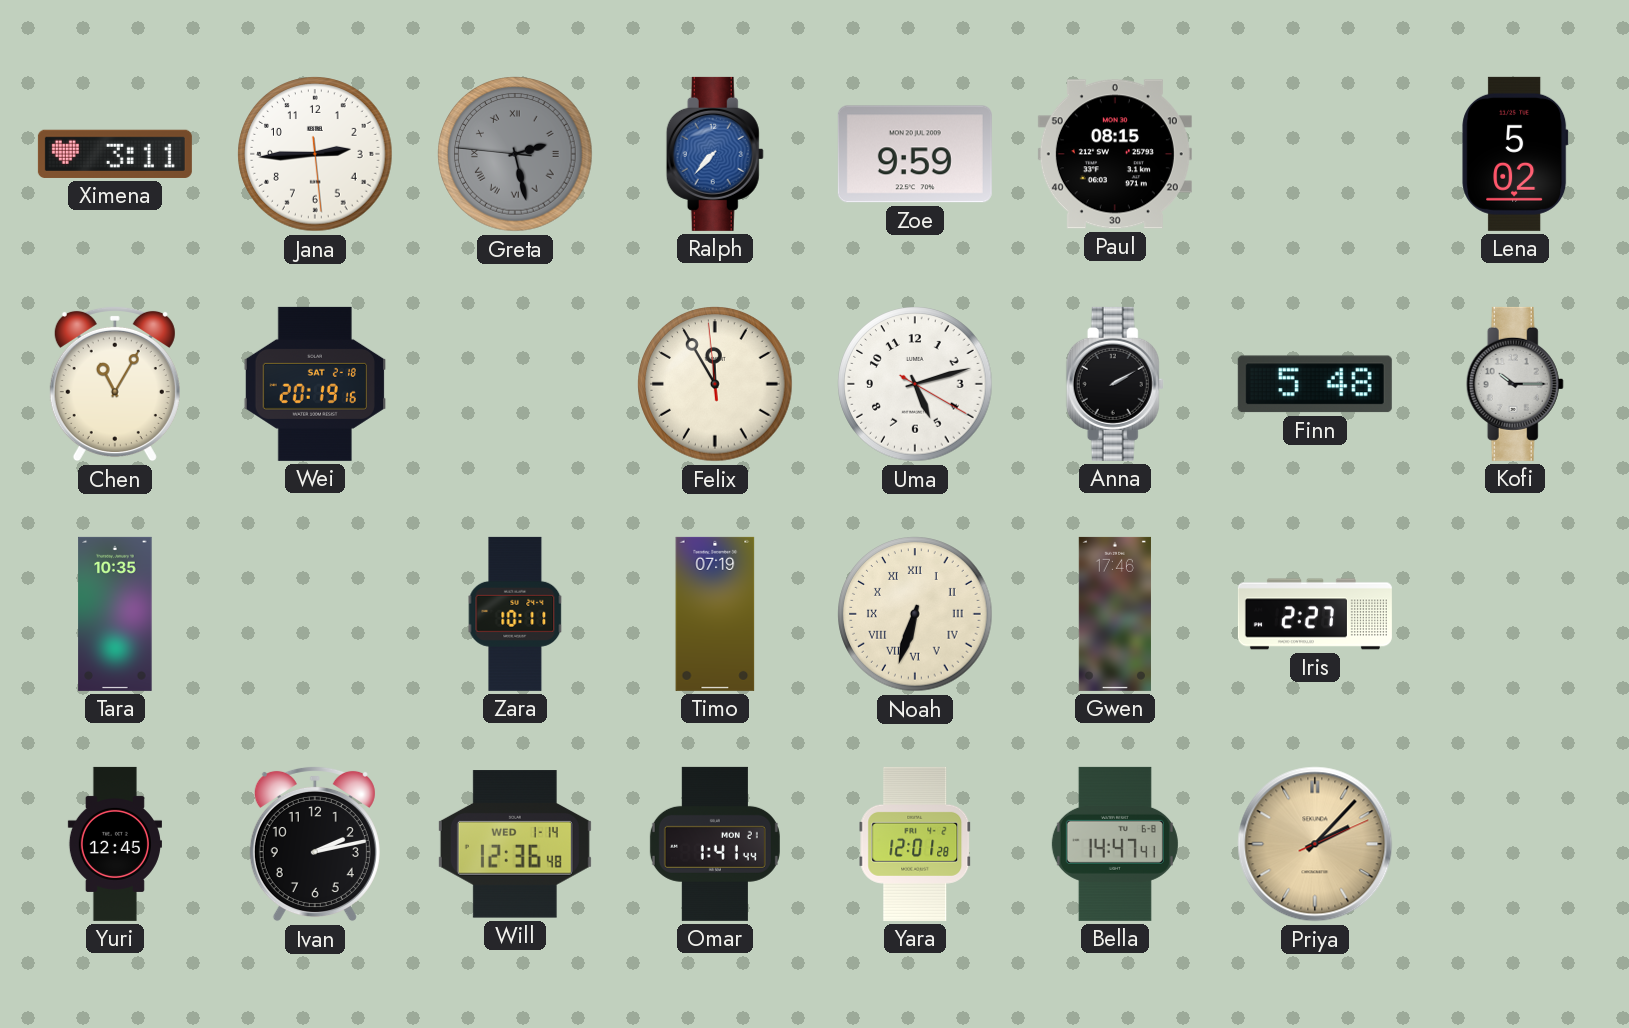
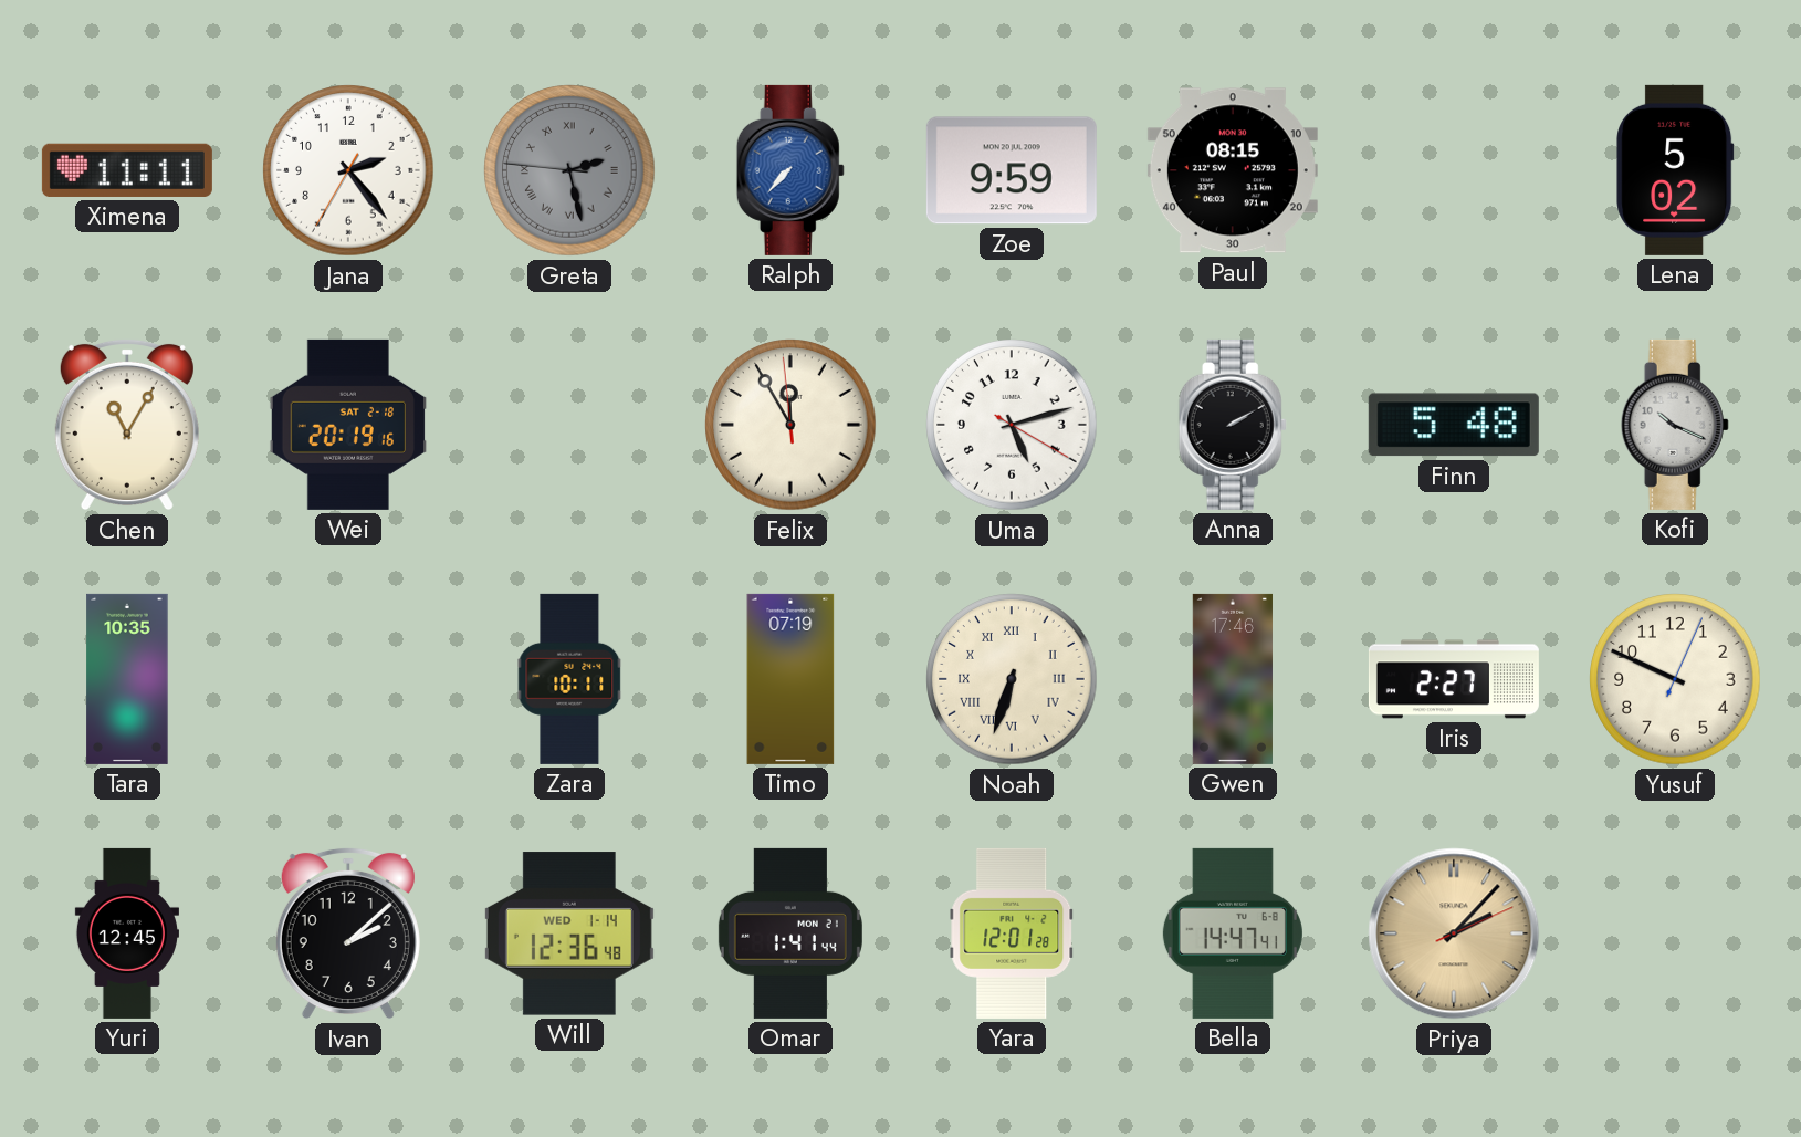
Ximena: 3:11 -> 11:11
Jana: 2:44 -> 2:23
Kofi: 10:15 -> 10:19
Yusuf: none -> 9:49
Ivan: 2:13 -> 2:08
